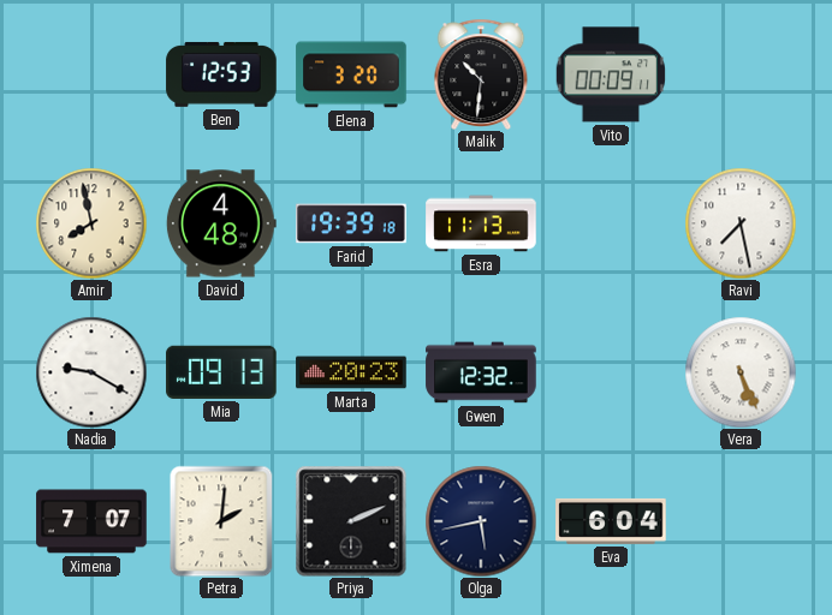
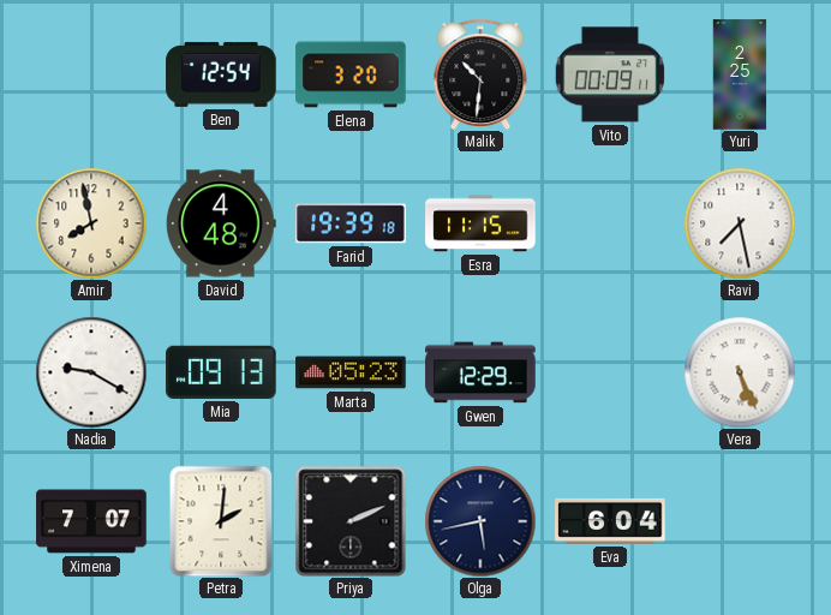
Ben: 12:53 -> 12:54
Yuri: none -> 2:25
Esra: 11:13 -> 11:15
Marta: 20:23 -> 05:23
Gwen: 12:32 -> 12:29
